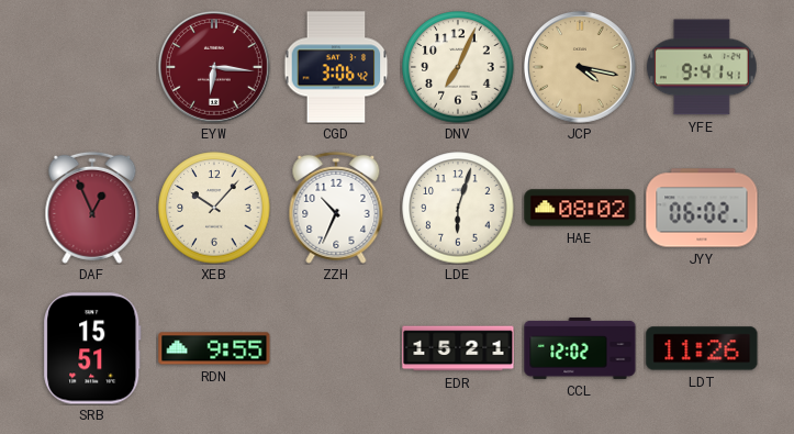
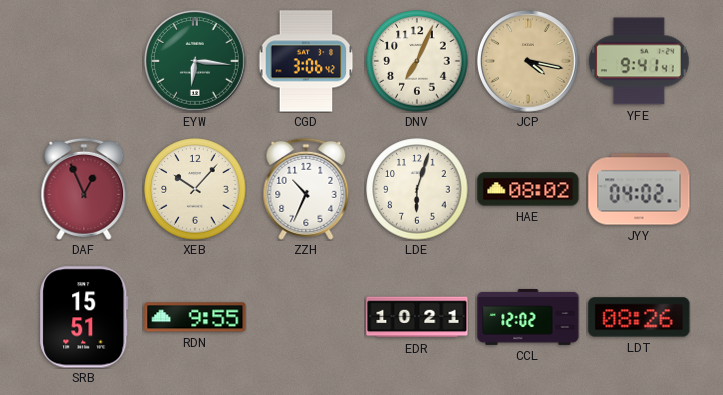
EYW dial: burgundy -> green
JYY: 06:02 -> 04:02
EDR: 15:21 -> 10:21
LDT: 11:26 -> 08:26
